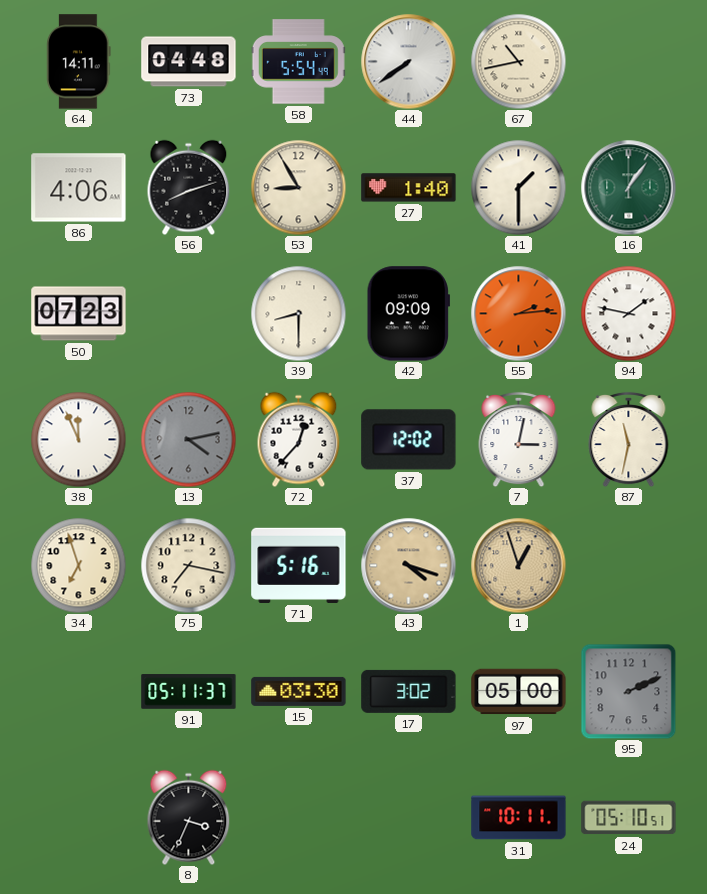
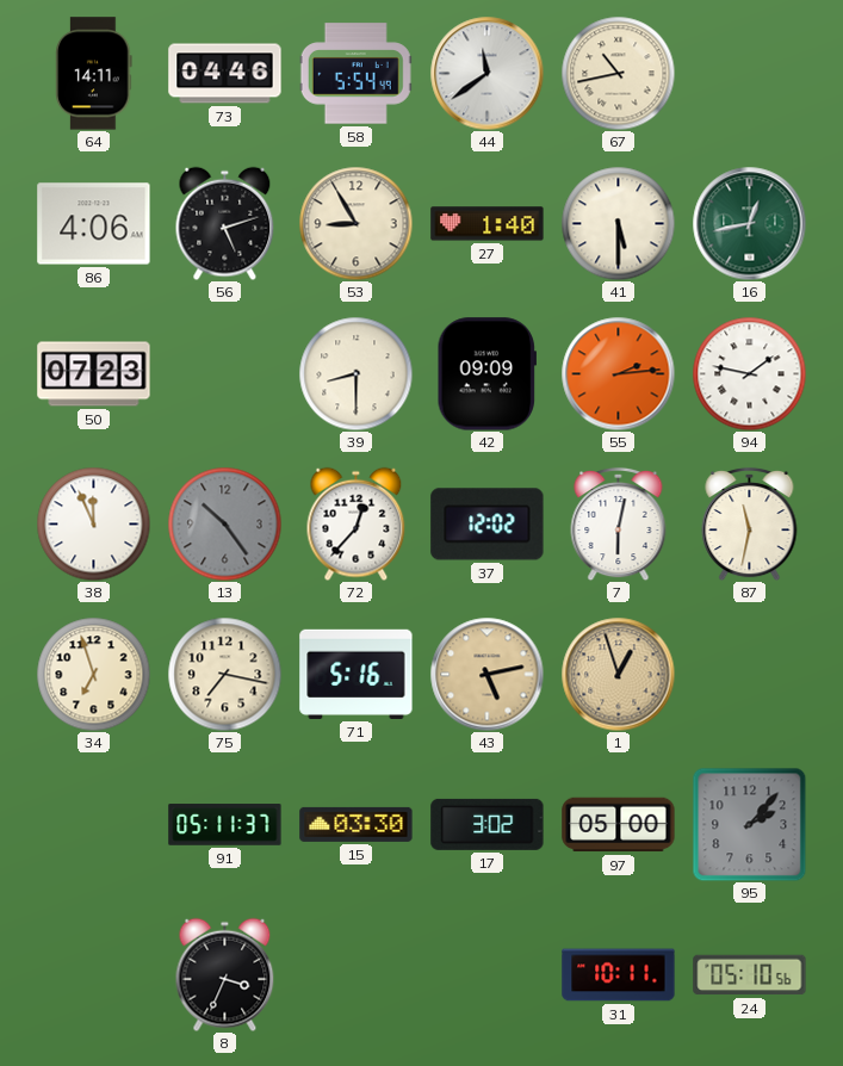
73: 04:48 -> 04:46
44: 7:39 -> 11:39
56: 8:12 -> 5:12
41: 1:30 -> 5:30
16: 1:06 -> 12:43
13: 4:13 -> 10:24
7: 3:02 -> 6:02
43: 4:18 -> 5:13
95: 2:11 -> 2:07
24: 05:10:51 -> 05:10:56
